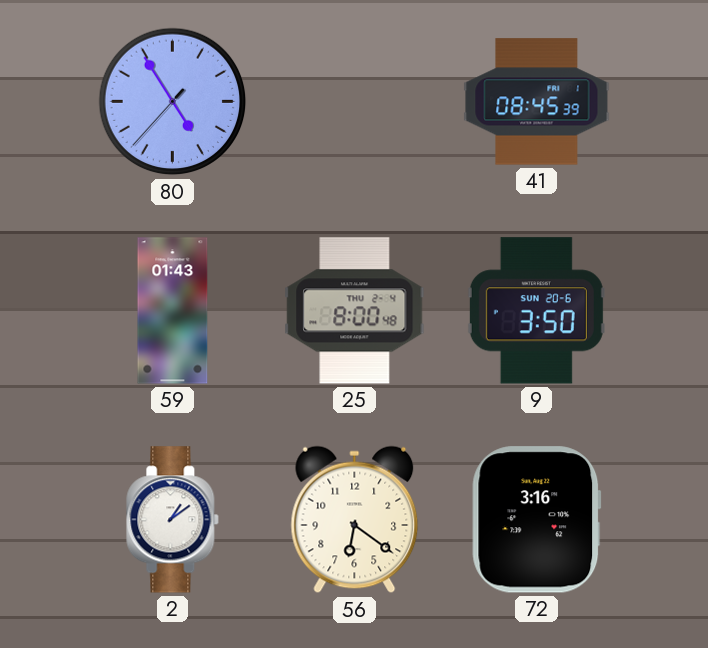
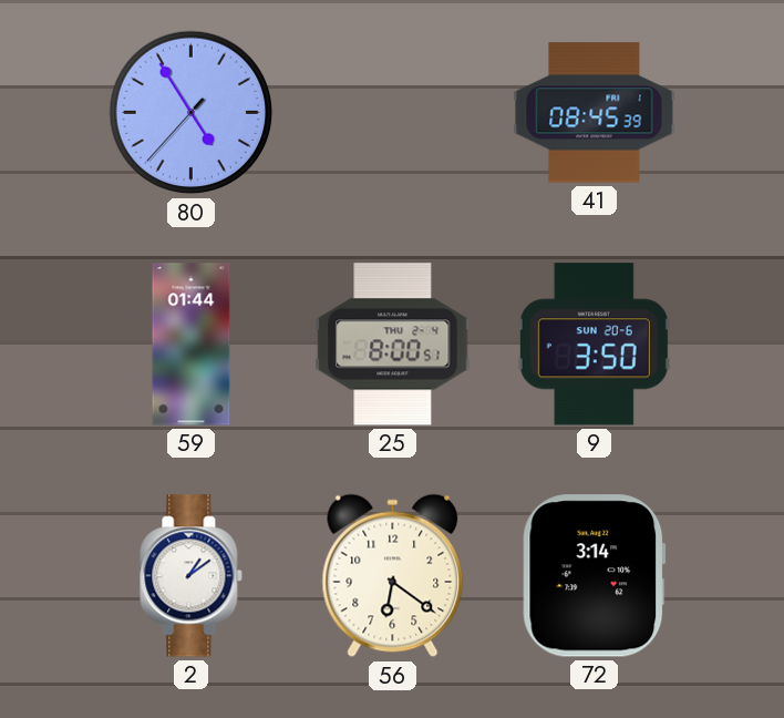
59: 01:43 -> 01:44
25: 8:00:48 -> 8:00:51
72: 3:16 -> 3:14
